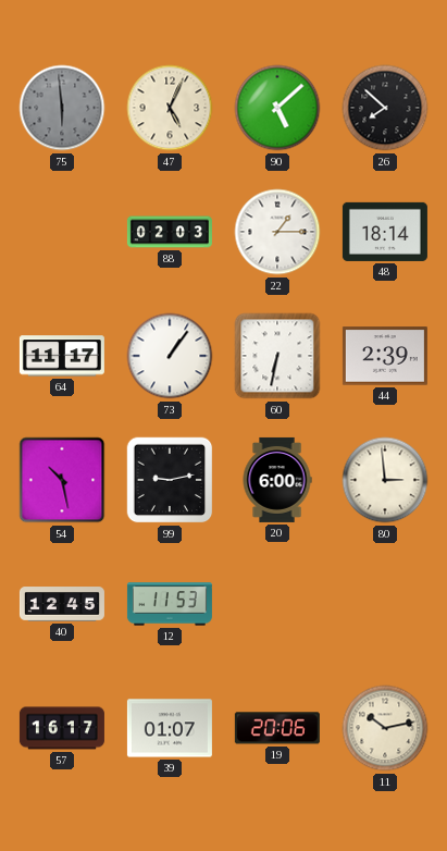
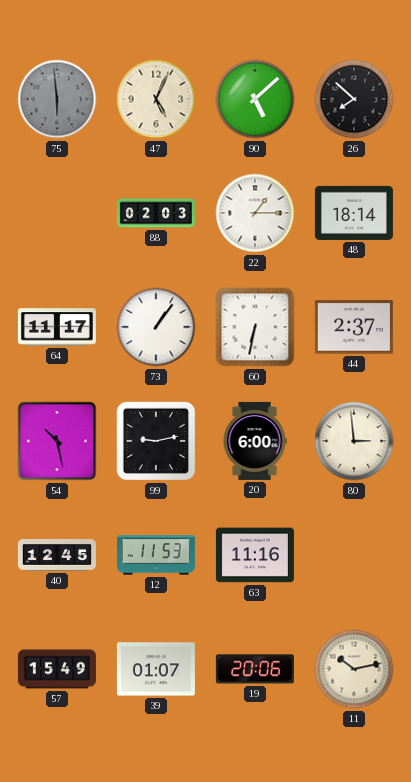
44: 2:39 -> 2:37
63: none -> 11:16
57: 16:17 -> 15:49
